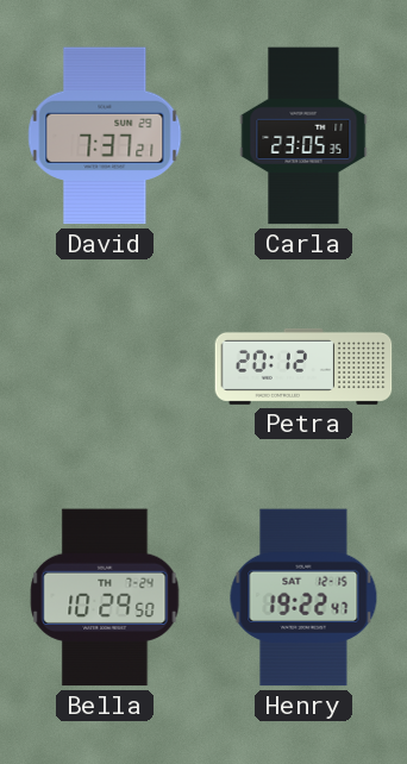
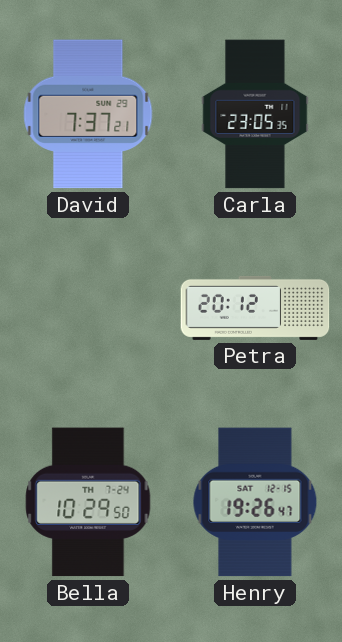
Henry: 19:22 -> 19:26
